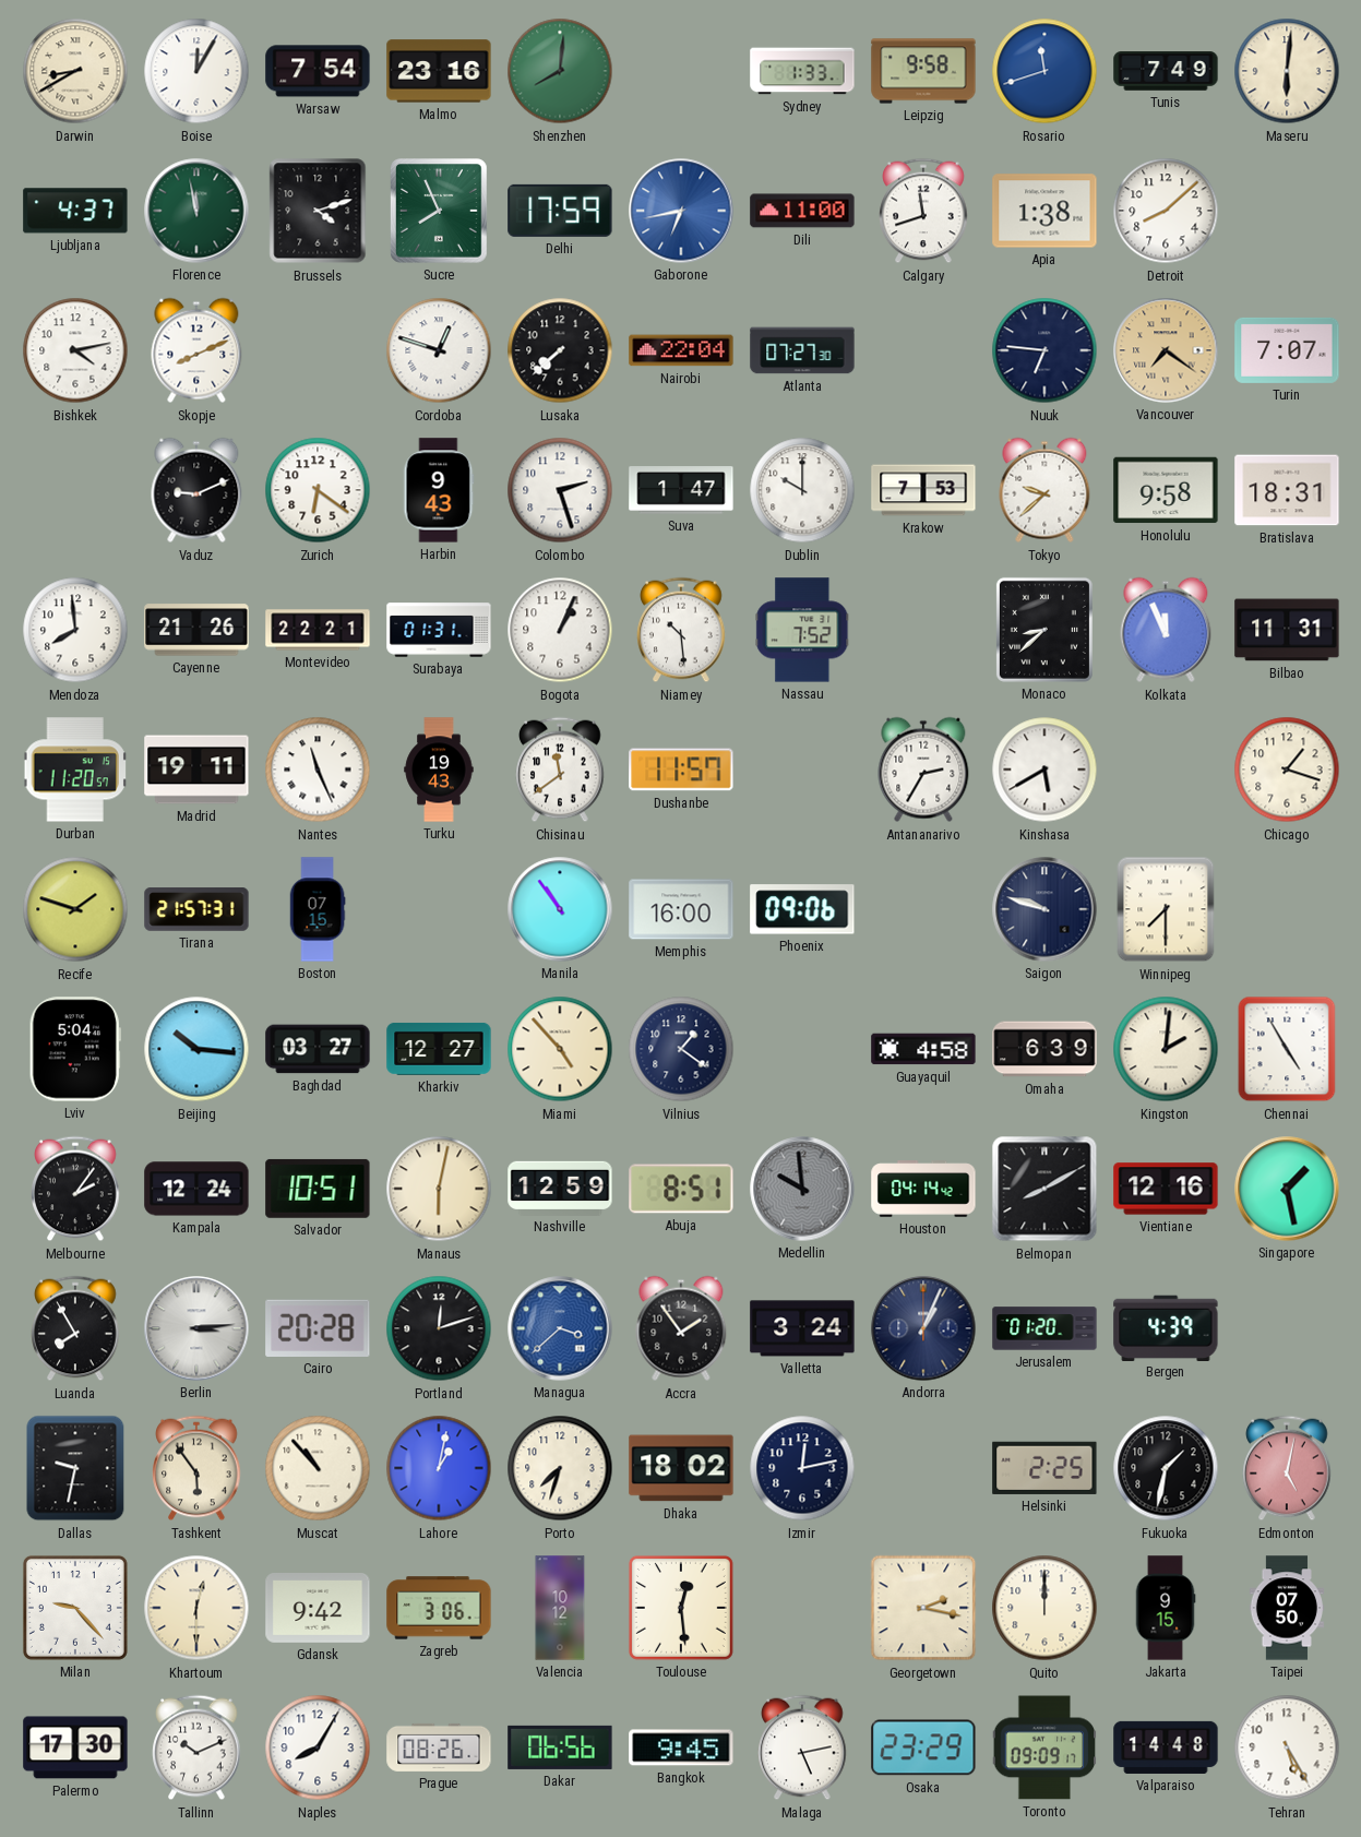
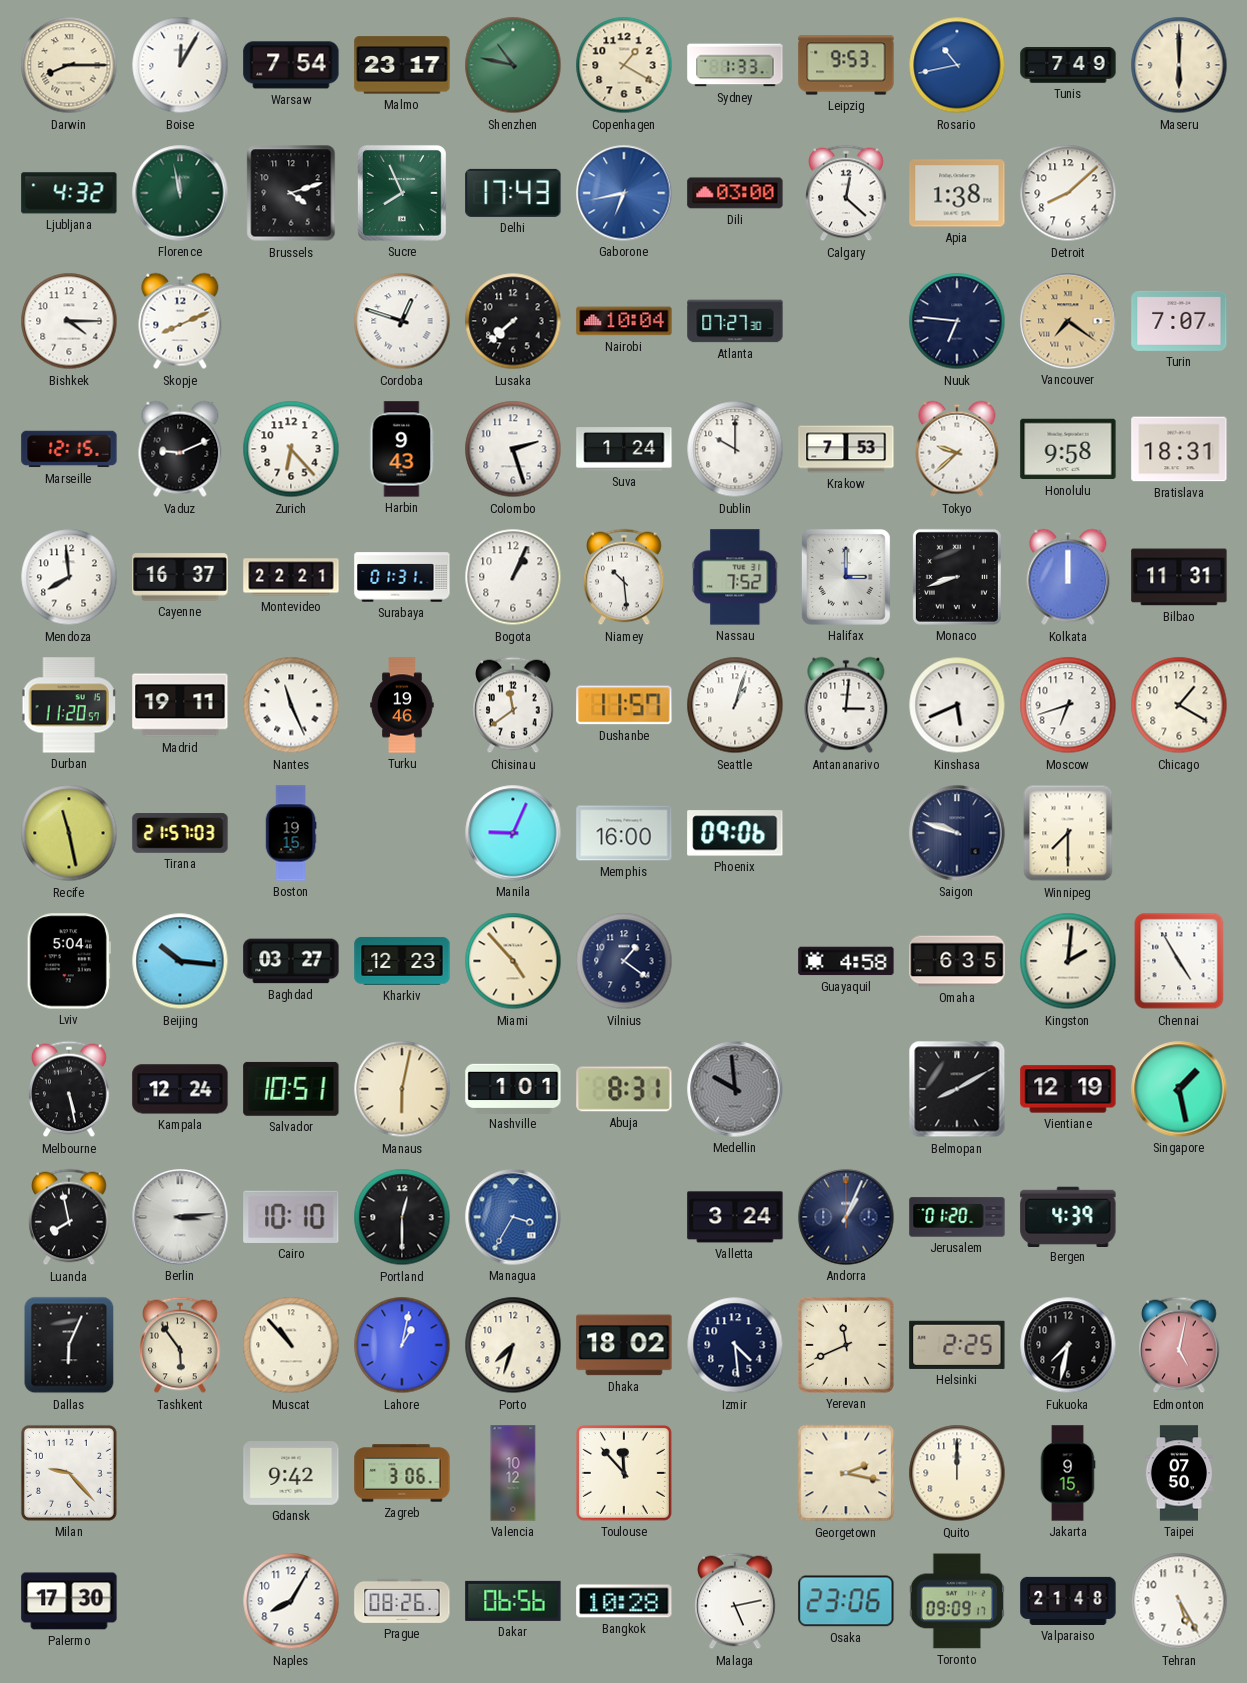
Darwin: 8:40 -> 8:15
Malmo: 23:16 -> 23:17
Shenzhen: 8:01 -> 10:47
Copenhagen: none -> 1:20
Leipzig: 9:58 -> 9:53
Rosario: 11:42 -> 10:43
Maseru: 6:01 -> 6:00
Ljubljana: 4:37 -> 4:32
Delhi: 17:59 -> 17:43
Dili: 11:00 -> 03:00
Calgary: 11:42 -> 12:22
Bishkek: 4:13 -> 4:15
Nairobi: 22:04 -> 10:04
Marseille: none -> 12:15
Zurich: 6:21 -> 6:23
Suva: 1:47 -> 1:24
Cayenne: 21:26 -> 16:37
Halifax: none -> 3:00
Monaco: 8:38 -> 8:42
Kolkata: 11:56 -> 12:00
Turku: 19:43 -> 19:46
Seattle: none -> 1:03
Antananarivo: 2:35 -> 3:01
Kinshasa: 5:40 -> 5:41
Moscow: none -> 6:42
Chicago: 1:18 -> 1:20
Recife: 1:48 -> 11:28
Tirana: 21:57:31 -> 21:57:03
Boston: 07:15 -> 19:15
Manila: 10:54 -> 9:04
Kharkiv: 12:27 -> 12:23
Omaha: 6:39 -> 6:35
Melbourne: 2:06 -> 5:28
Nashville: 12:59 -> 1:01
Abuja: 8:51 -> 8:31
Houston: 04:14 -> none
Vientiane: 12:16 -> 12:19
Luanda: 7:55 -> 7:58
Cairo: 20:28 -> 10:10
Portland: 12:12 -> 12:30
Managua: 3:38 -> 3:35
Accra: 1:54 -> none
Dallas: 9:32 -> 6:04
Izmir: 12:13 -> 4:29
Yerevan: none -> 11:41
Fukuoka: 1:32 -> 7:32
Khartoum: 12:30 -> none
Toulouse: 12:29 -> 11:53
Tallinn: 10:11 -> none
Bangkok: 9:45 -> 10:28
Osaka: 23:29 -> 23:06
Valparaiso: 14:48 -> 21:48
